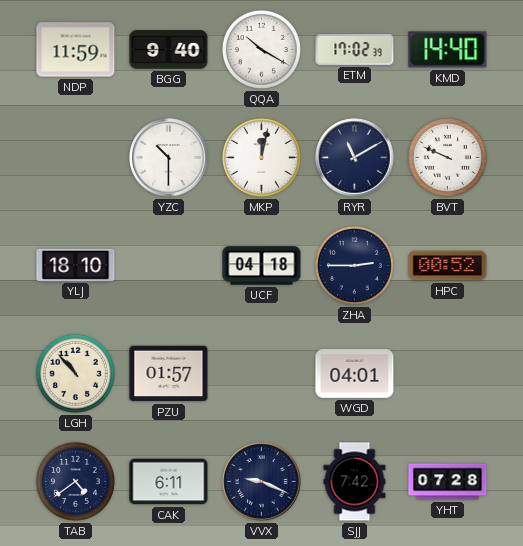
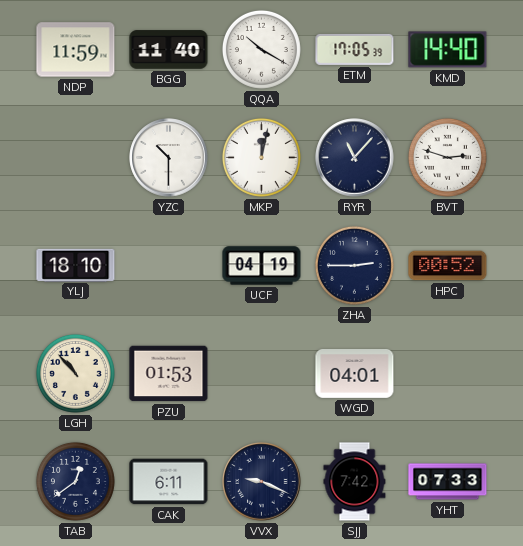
BGG: 9:40 -> 11:40
ETM: 17:02 -> 17:05
RYR: 11:10 -> 11:07
BVT: 9:49 -> 2:48
UCF: 04:18 -> 04:19
PZU: 01:57 -> 01:53
TAB: 4:39 -> 12:39
YHT: 07:28 -> 07:33
